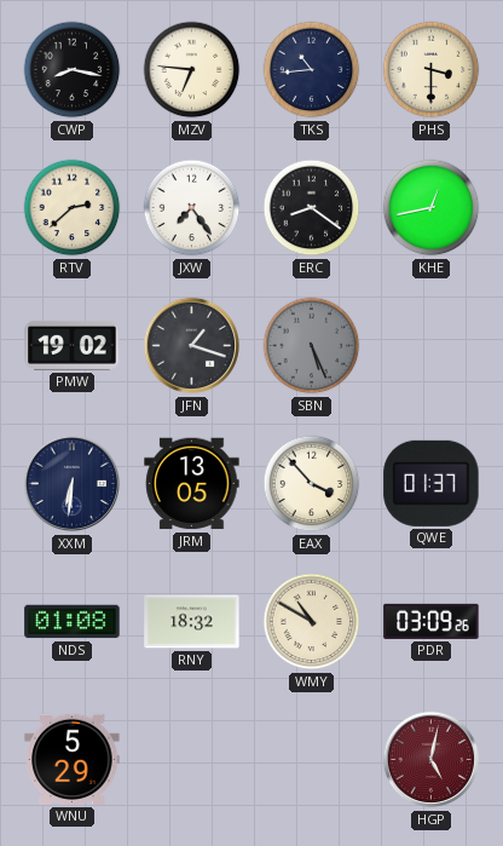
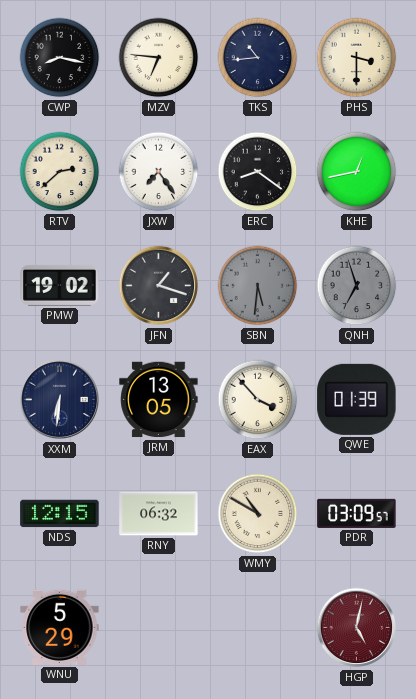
SBN: 5:26 -> 5:31
QNH: none -> 6:57
QWE: 01:37 -> 01:39
NDS: 01:08 -> 12:15
RNY: 18:32 -> 06:32
PDR: 03:09:26 -> 03:09:57
